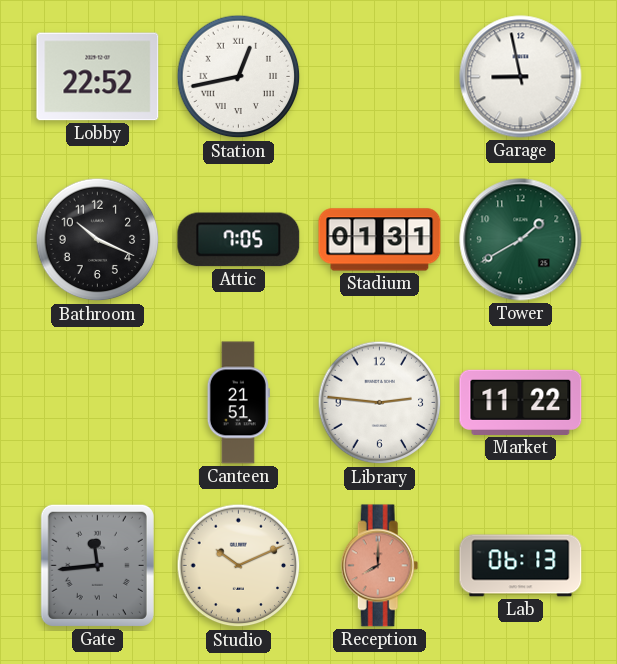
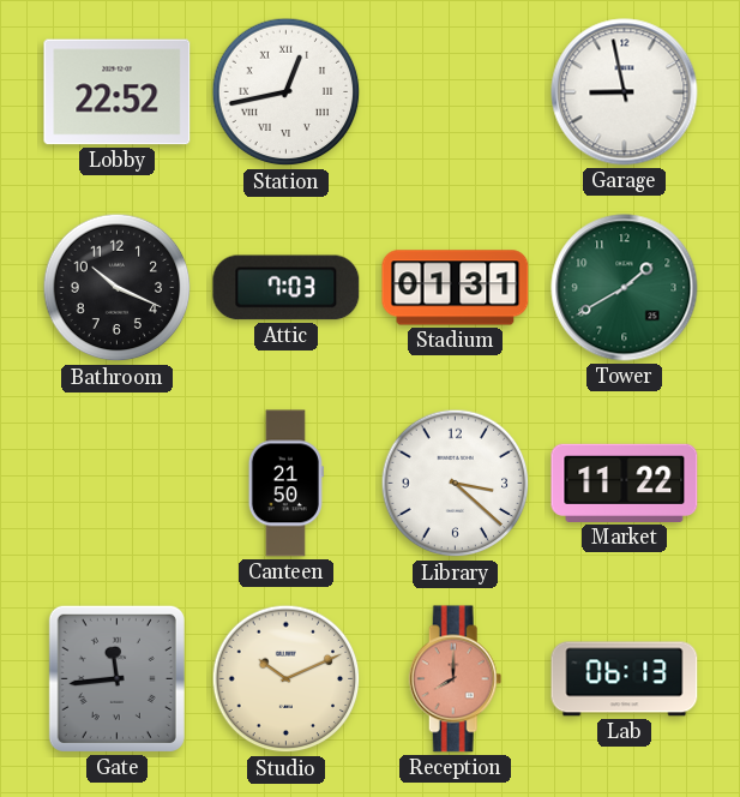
Attic: 7:05 -> 7:03
Canteen: 21:51 -> 21:50
Library: 2:46 -> 3:22
